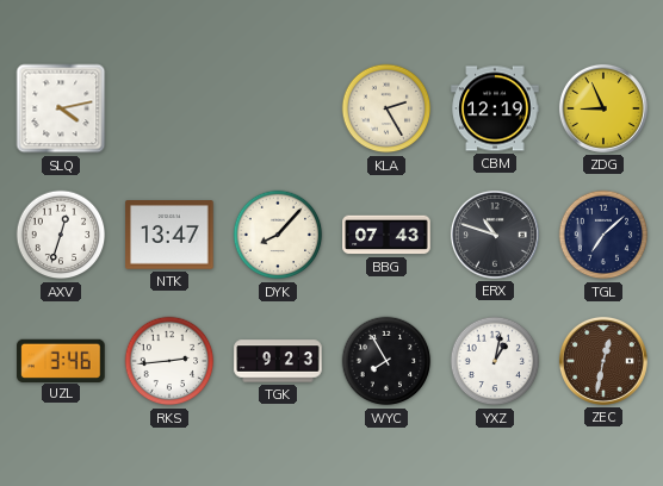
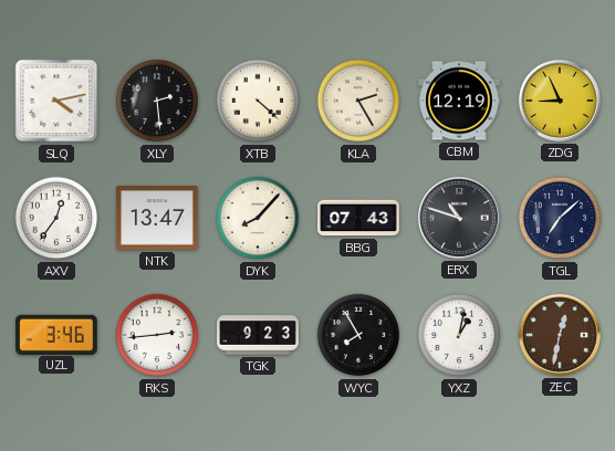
XLY: none -> 2:29
XTB: none -> 4:22
AXV: 12:33 -> 12:36
